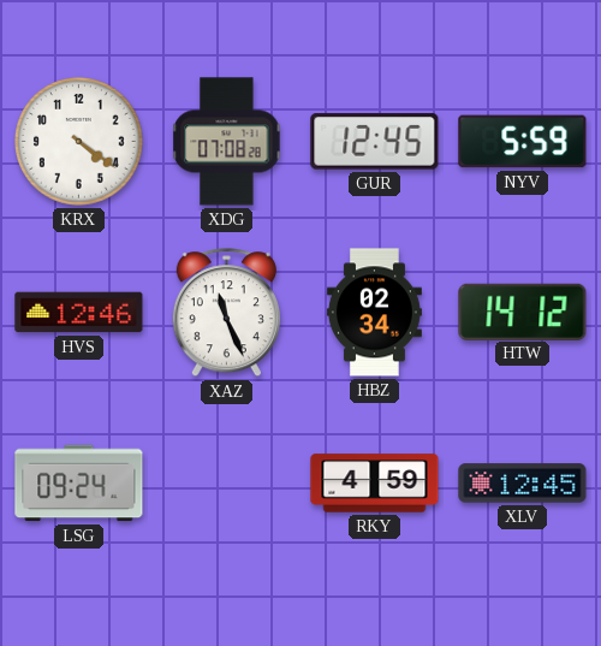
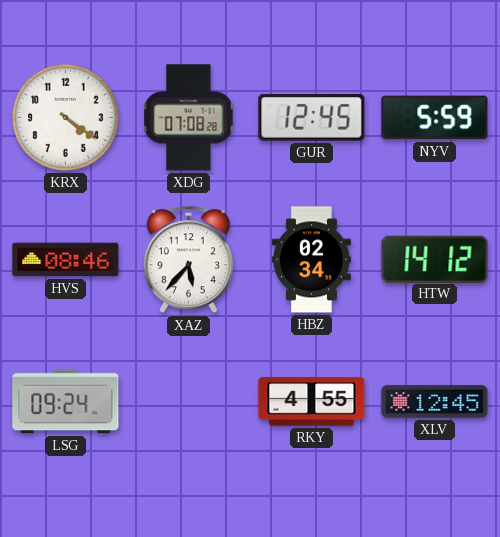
HVS: 12:46 -> 08:46
XAZ: 11:26 -> 5:37
RKY: 4:59 -> 4:55
